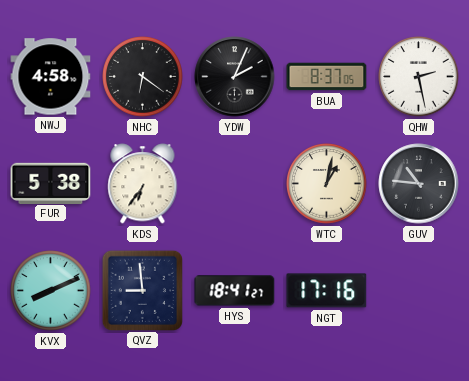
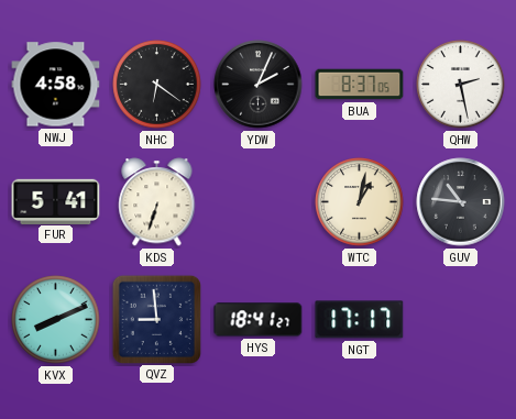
FUR: 5:38 -> 5:41
KDS: 6:36 -> 6:33
NGT: 17:16 -> 17:17
